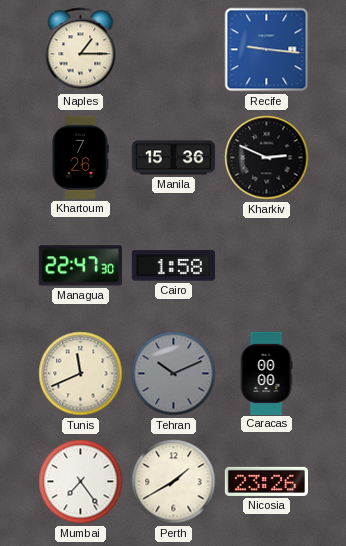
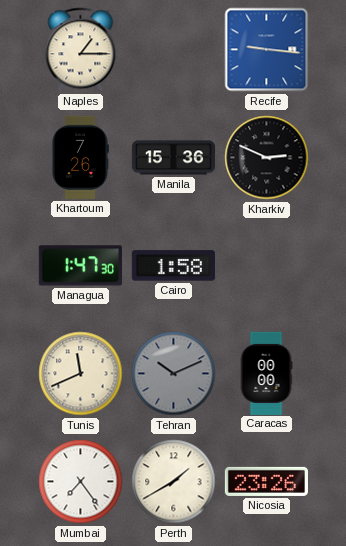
Managua: 22:47 -> 1:47
